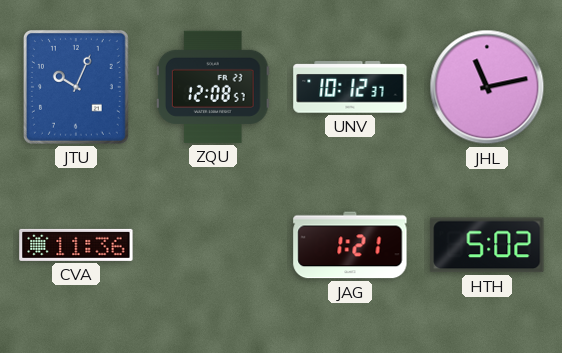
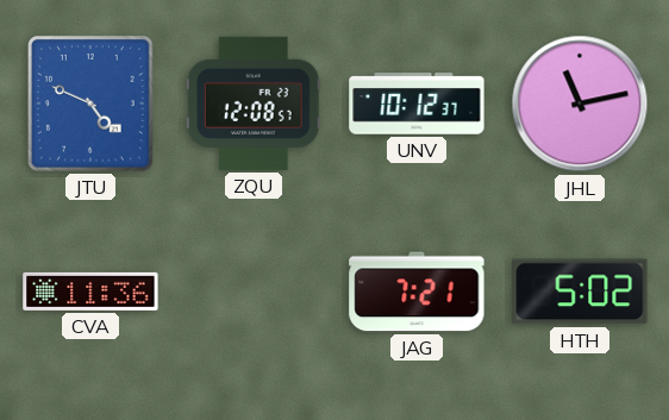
JTU: 10:04 -> 4:49
JAG: 1:21 -> 7:21
